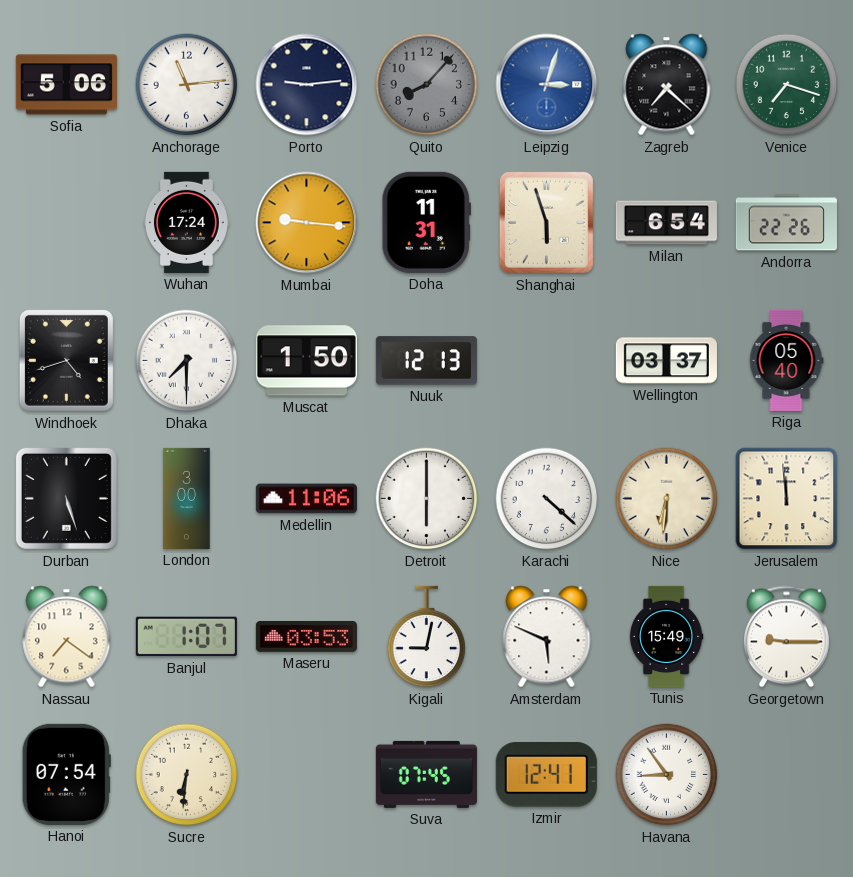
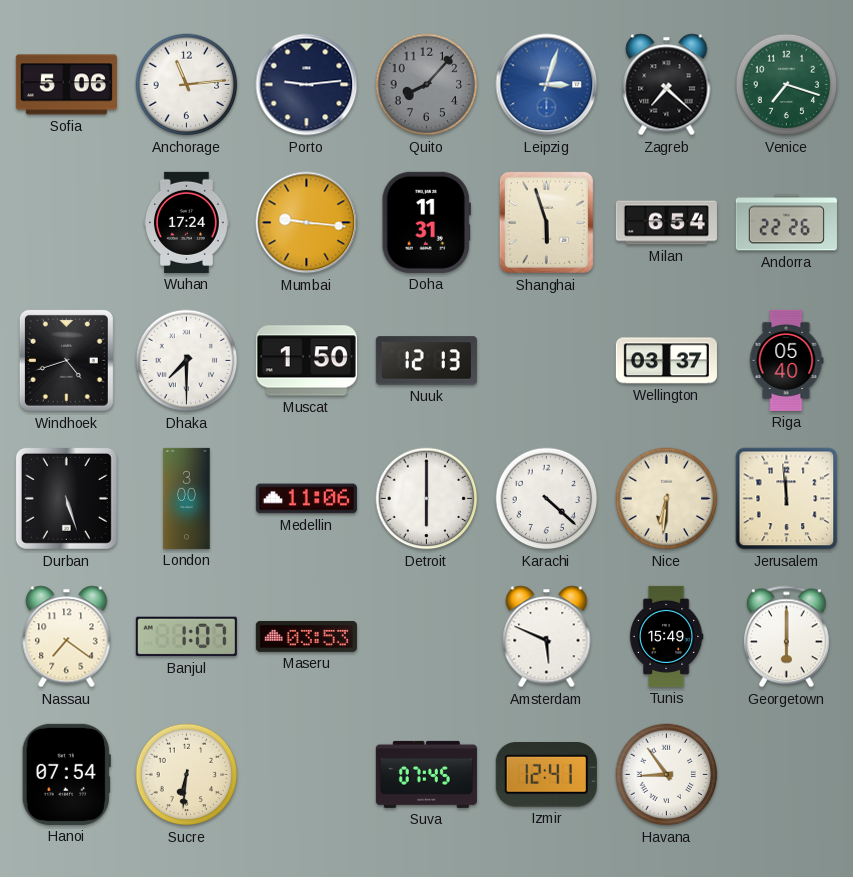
Kigali: 9:02 -> none
Georgetown: 9:15 -> 6:00
